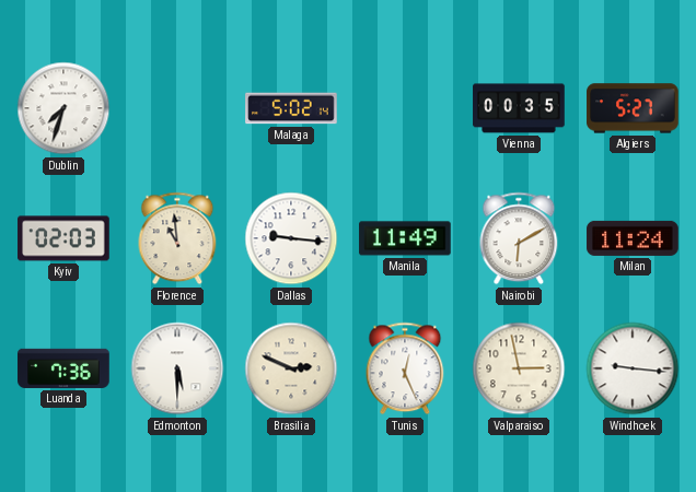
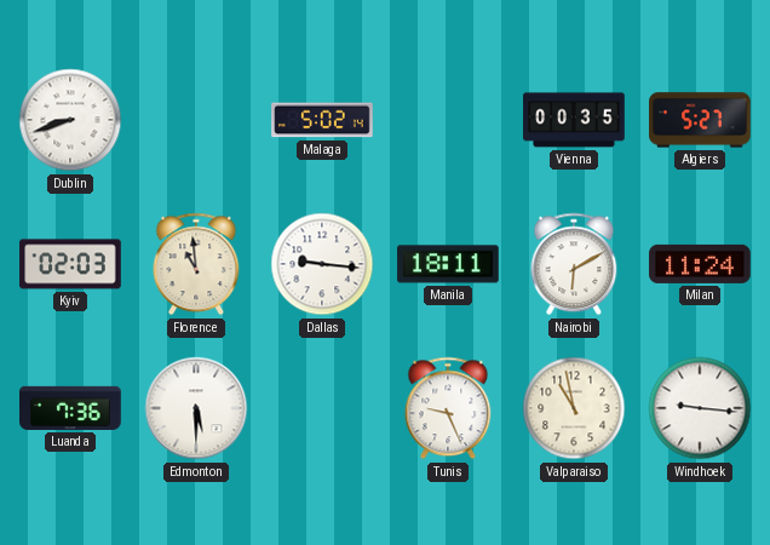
Dublin: 7:33 -> 8:42
Manila: 11:49 -> 18:11
Brasilia: 2:49 -> none
Tunis: 12:26 -> 9:26
Valparaiso: 2:58 -> 10:58
